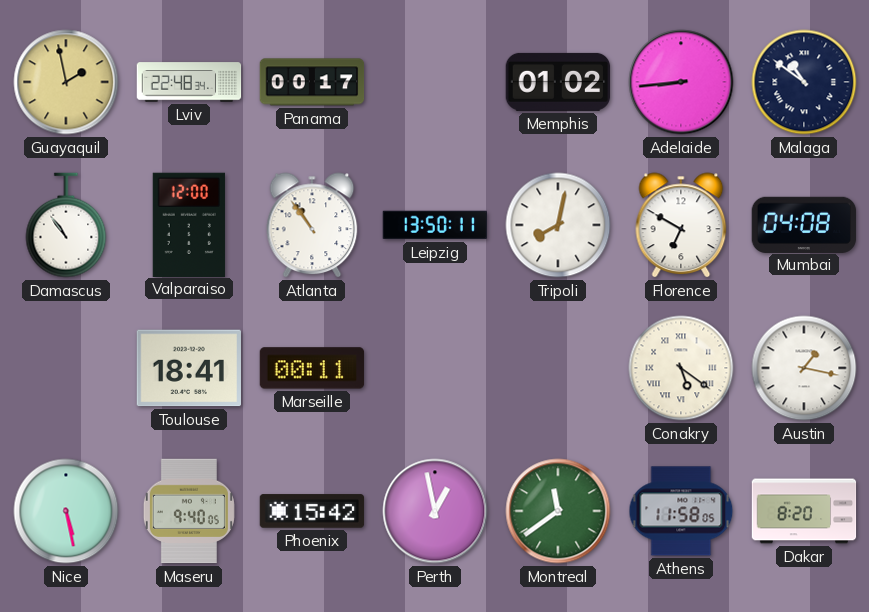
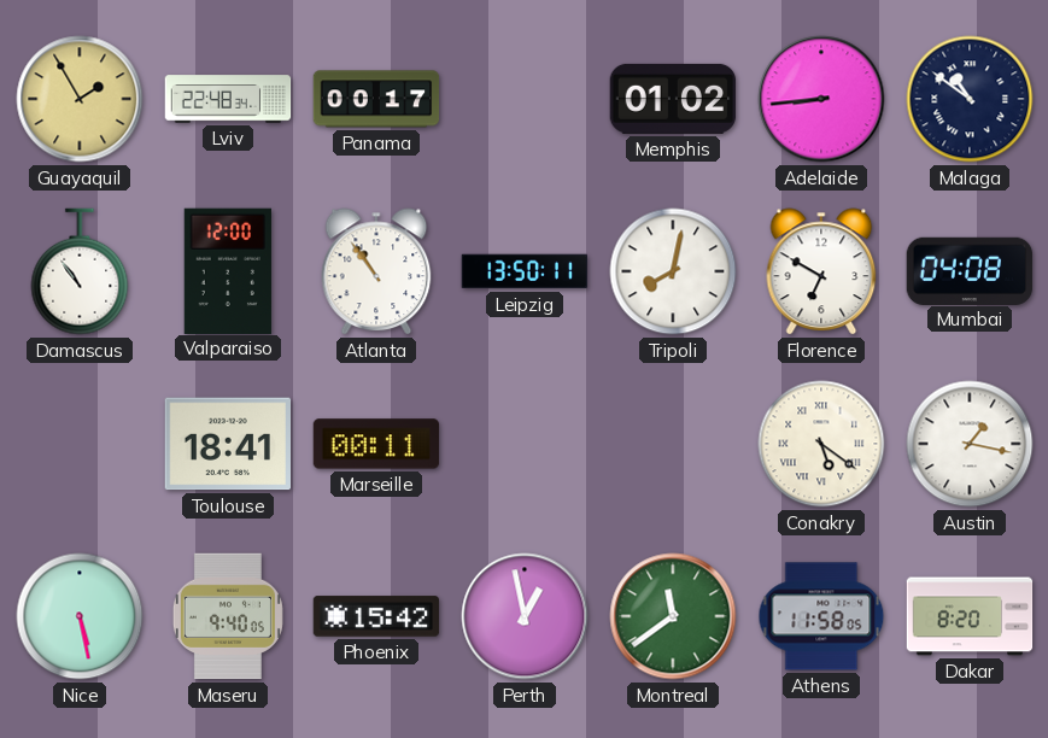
Guayaquil: 1:58 -> 1:55
